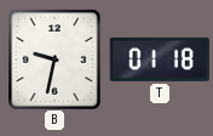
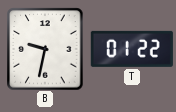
T: 01:18 -> 01:22
